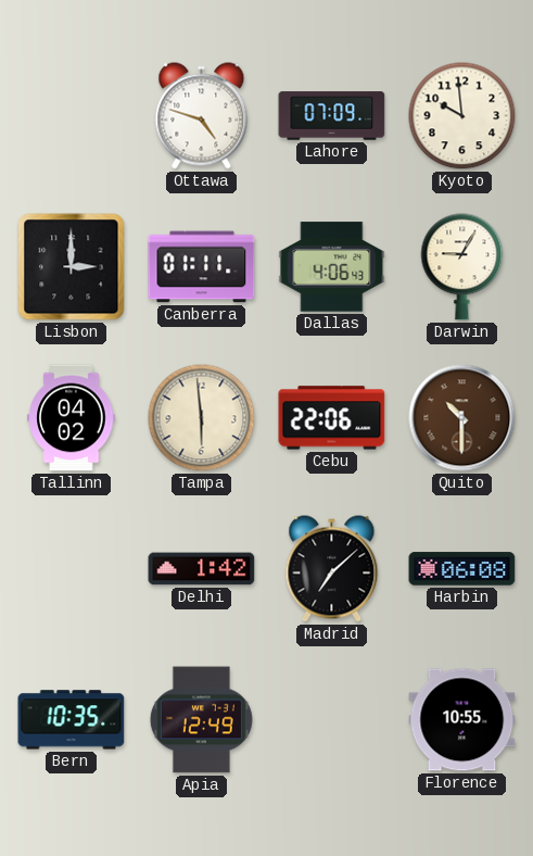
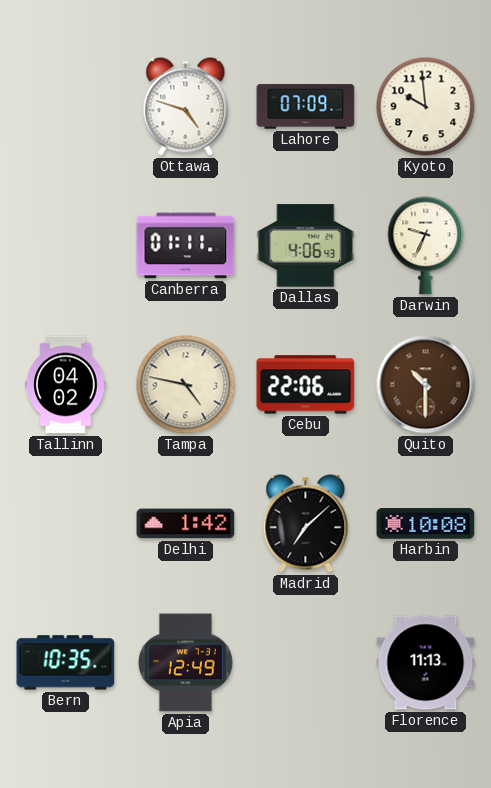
Lisbon: 3:00 -> none
Darwin: 9:05 -> 9:34
Tampa: 5:59 -> 4:47
Harbin: 06:08 -> 10:08
Florence: 10:55 -> 11:13
